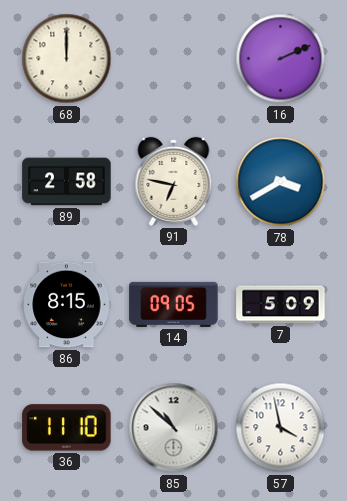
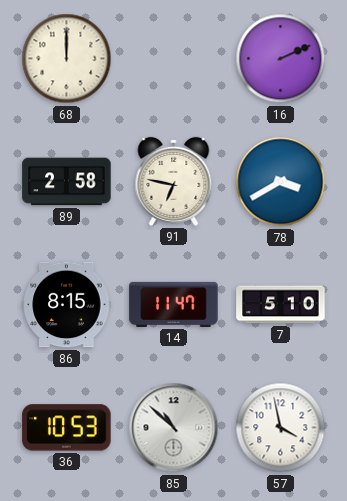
14: 09:05 -> 11:47
7: 5:09 -> 5:10
36: 11:10 -> 10:53
